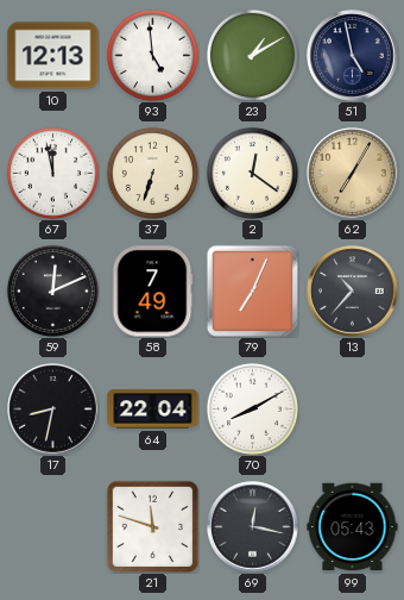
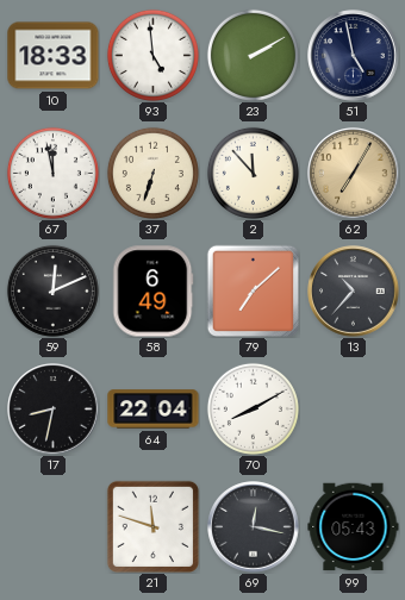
10: 12:13 -> 18:33
23: 1:10 -> 2:10
2: 12:21 -> 11:53
58: 7:49 -> 6:49
79: 7:04 -> 7:08
